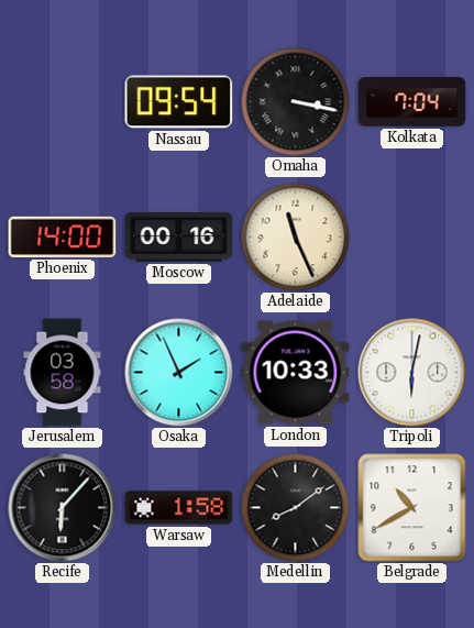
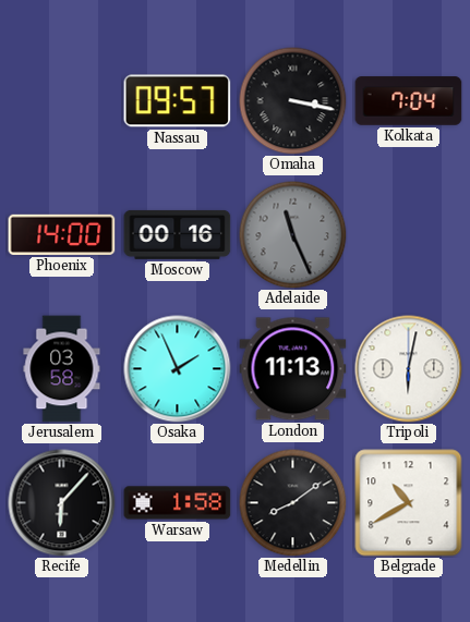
Nassau: 09:54 -> 09:57
Adelaide dial: cream -> grey
London: 10:33 -> 11:13
